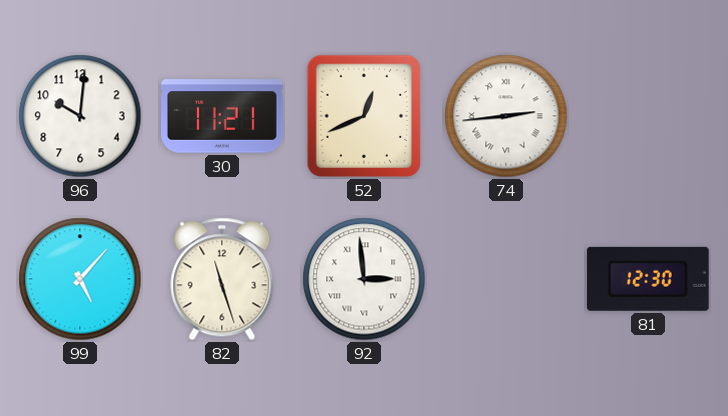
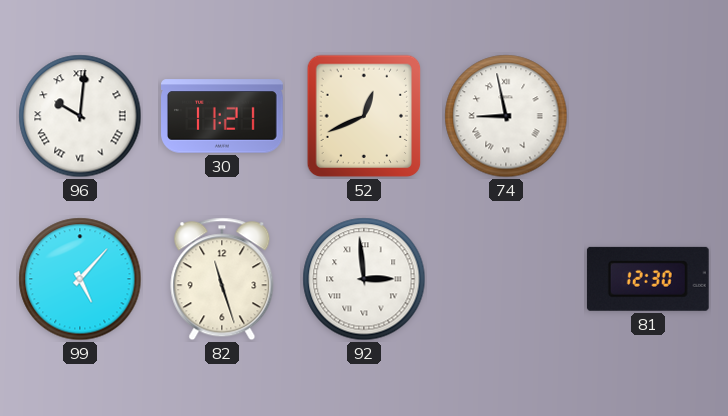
96 numerals: Arabic -> Roman
74: 2:44 -> 8:58
